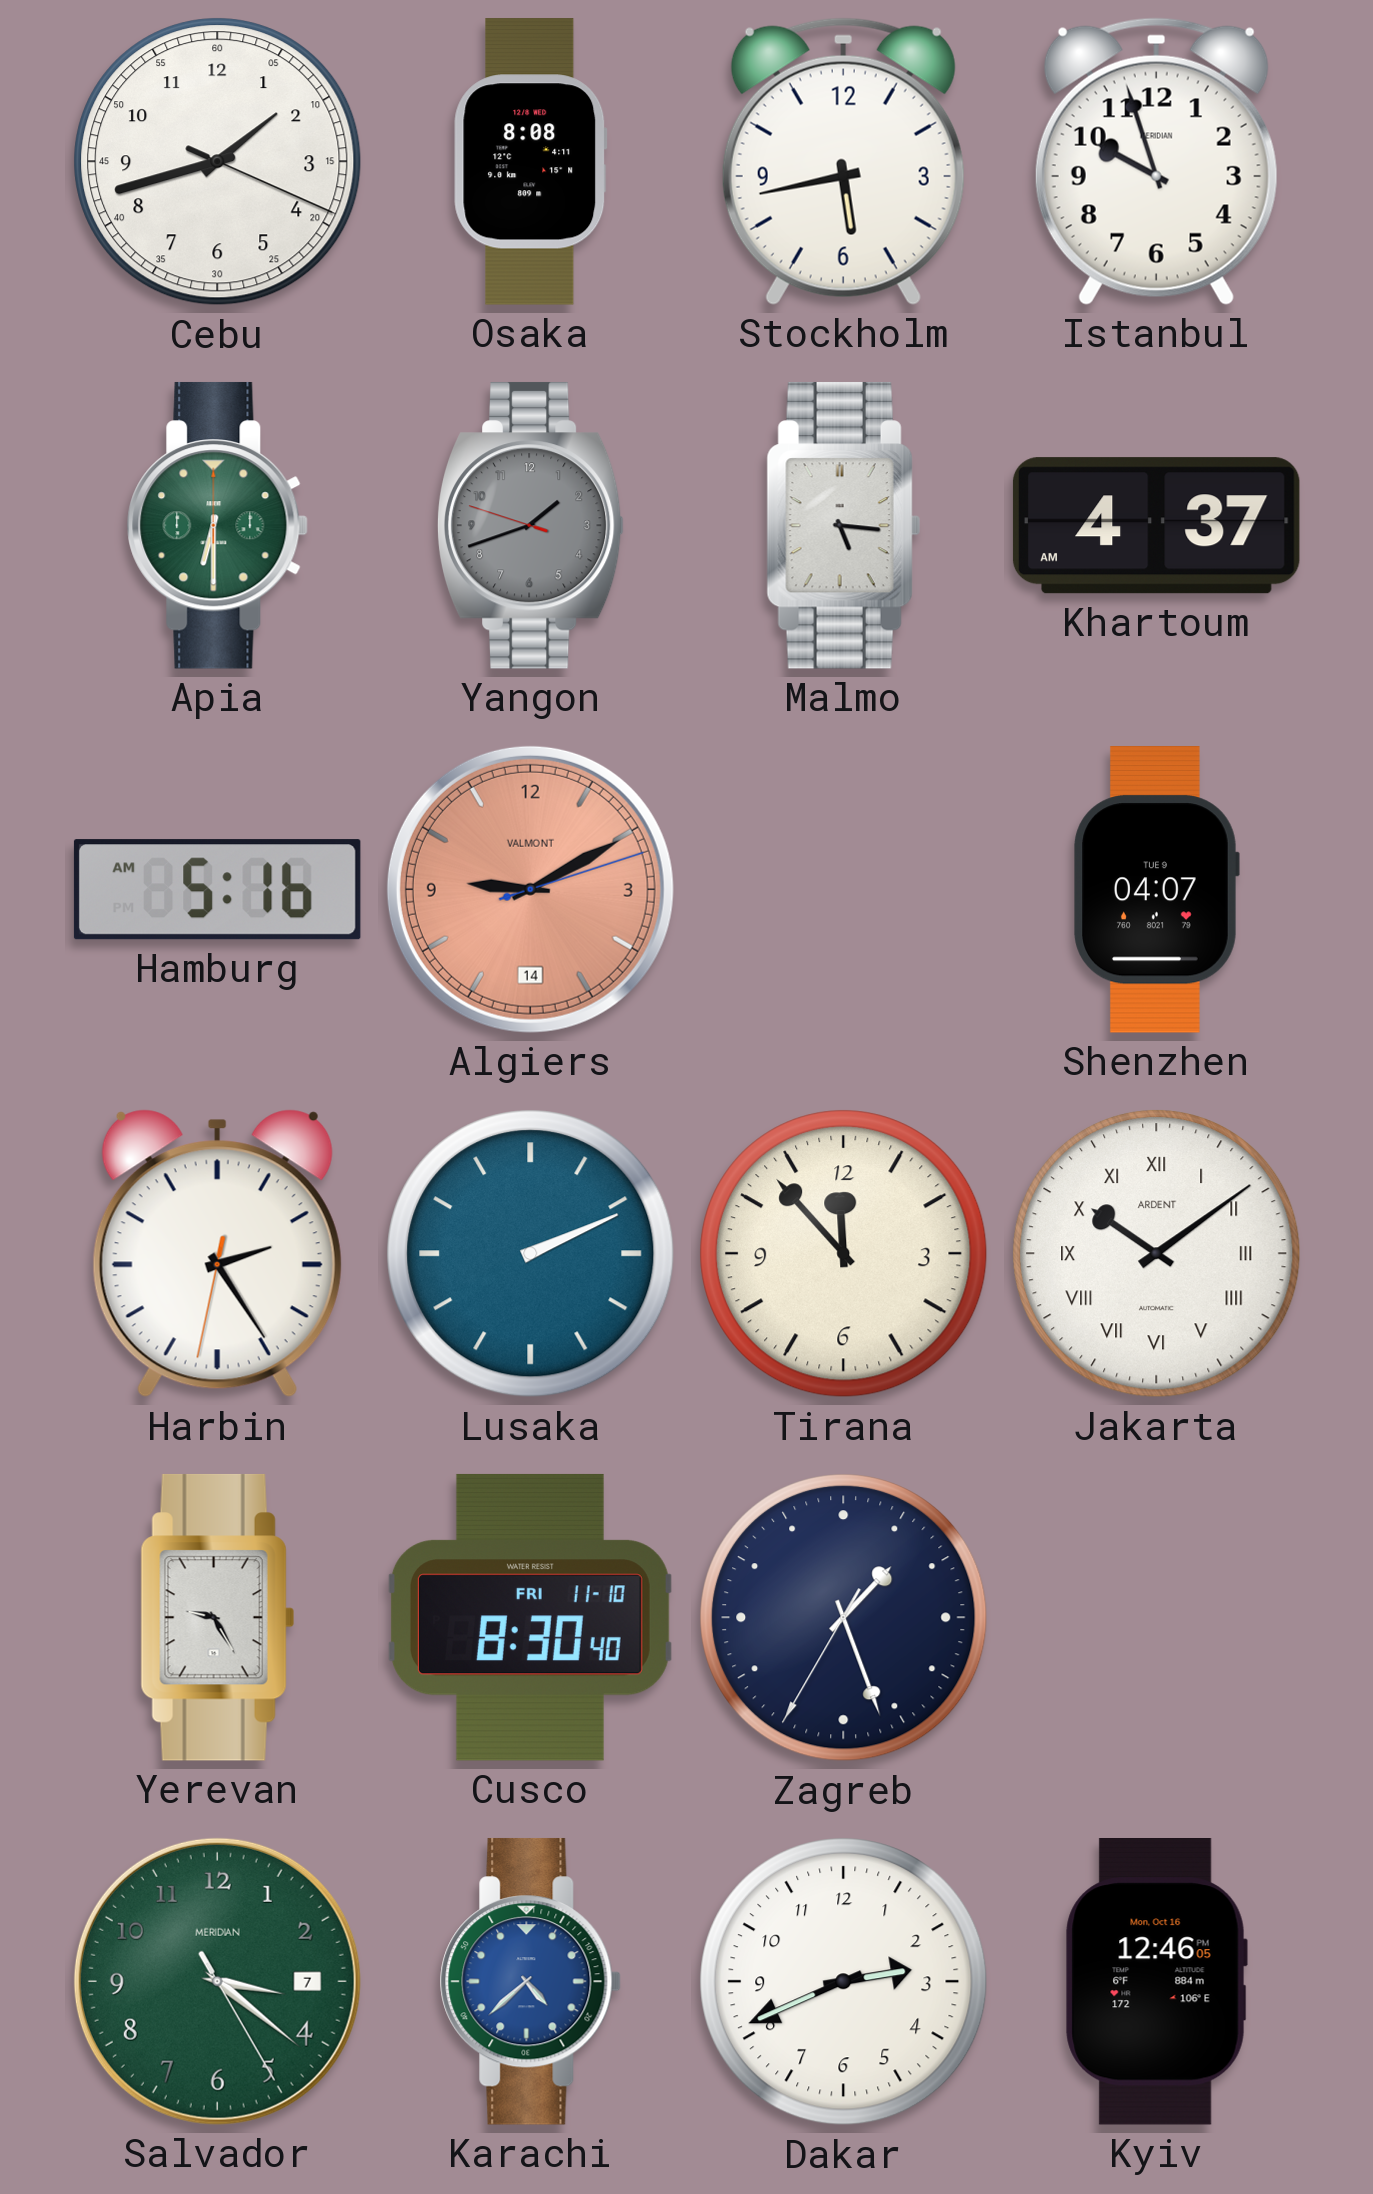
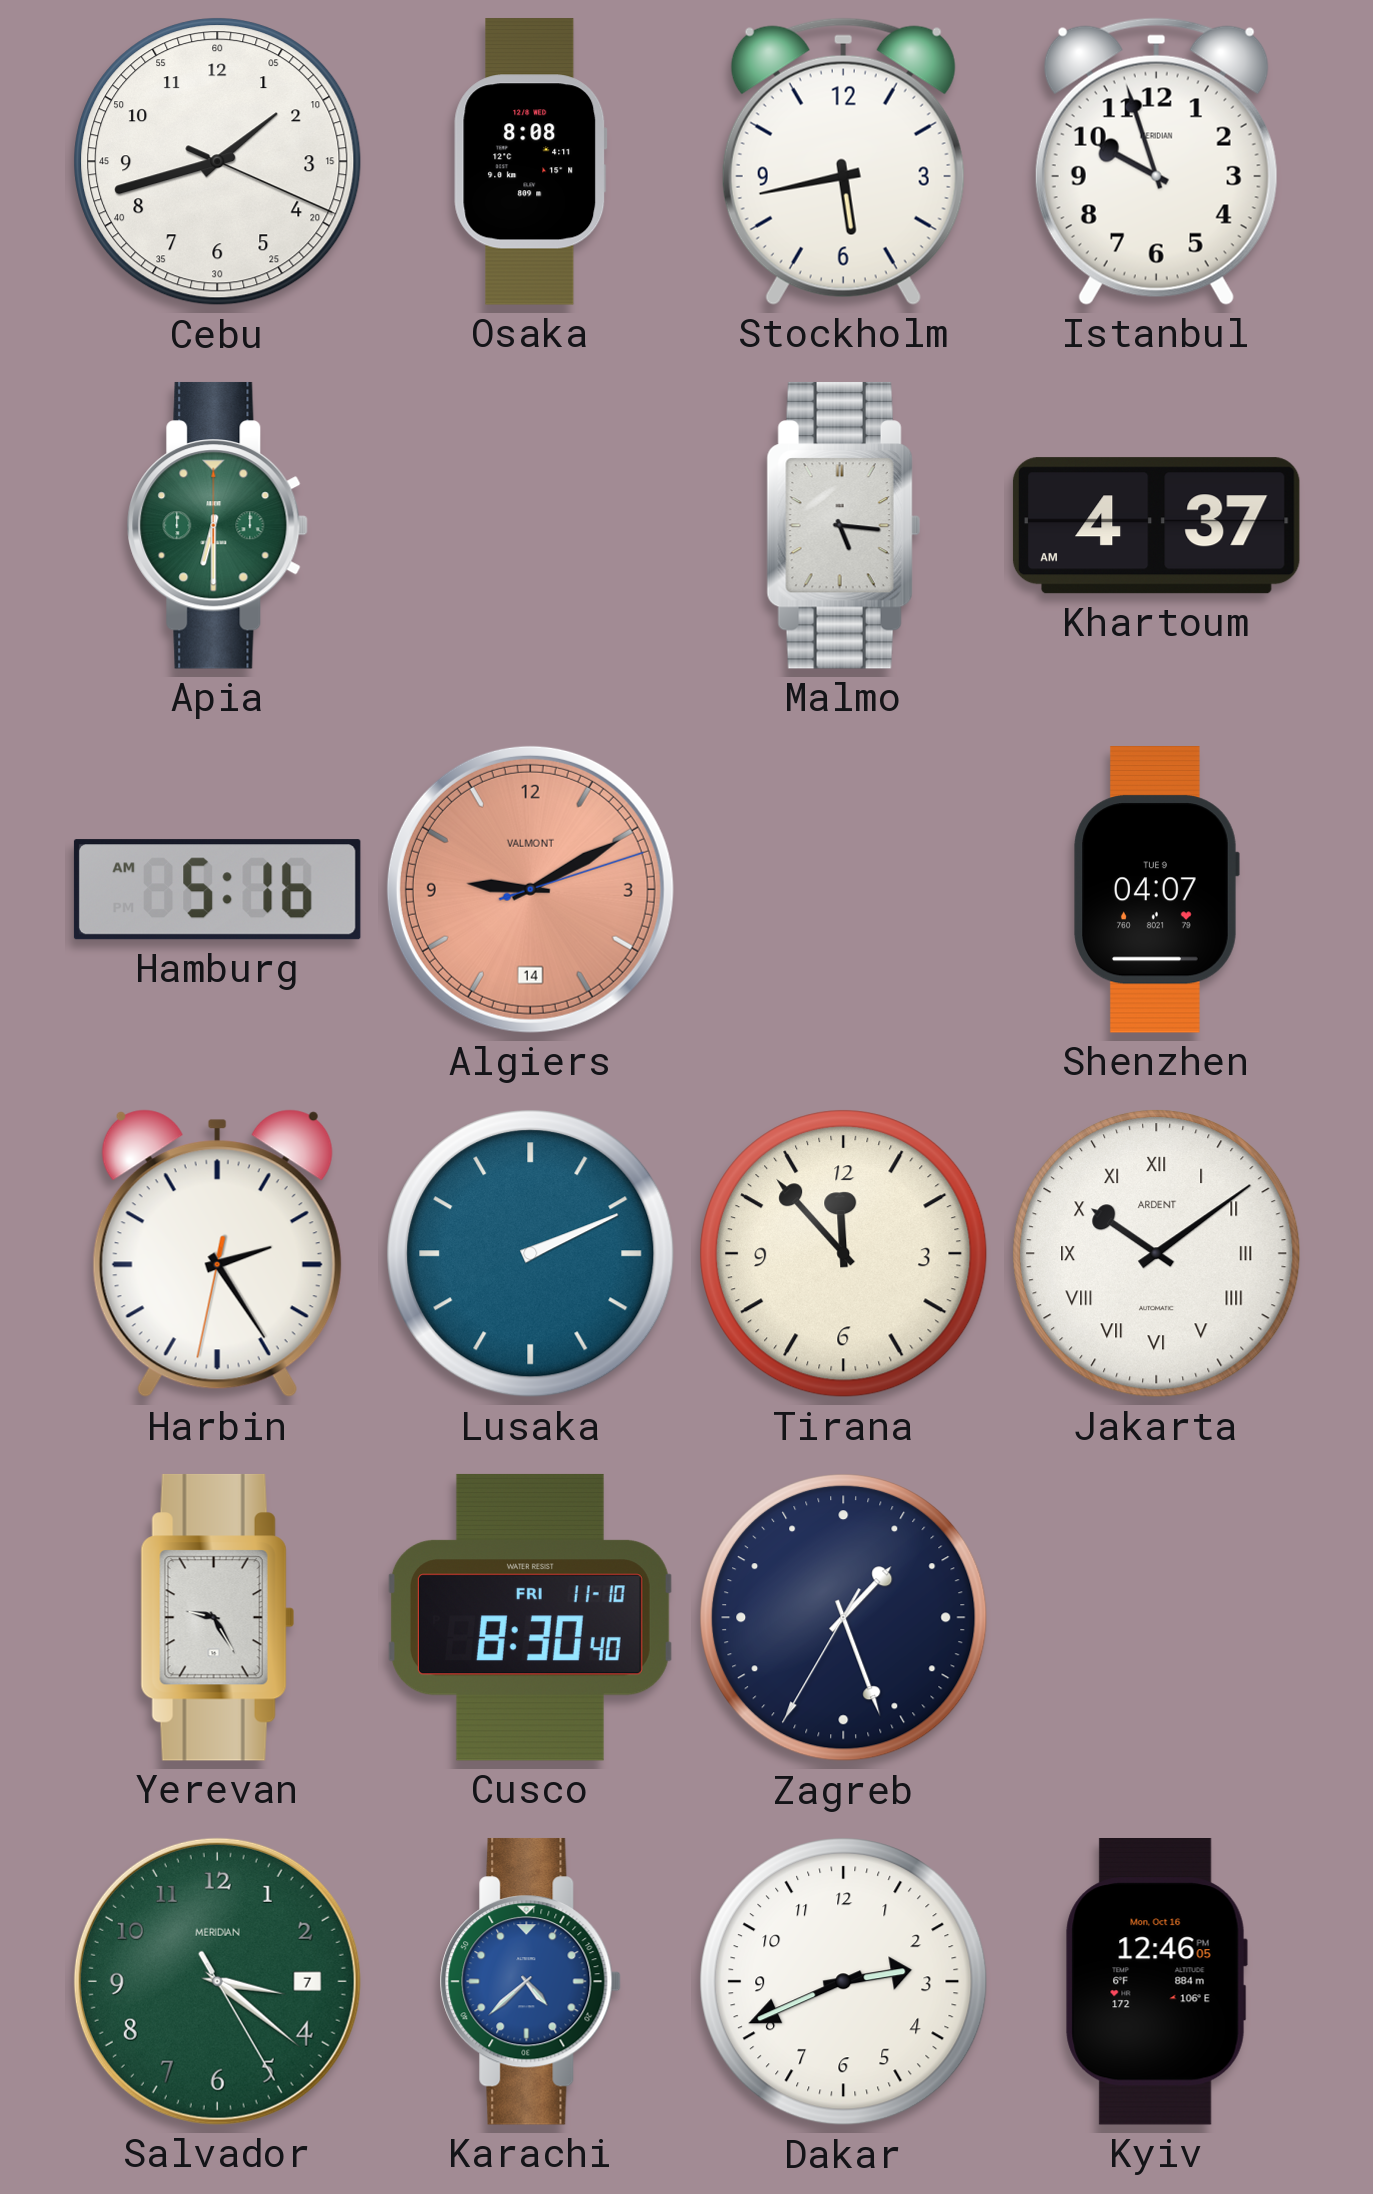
Yangon: 1:41 -> none
